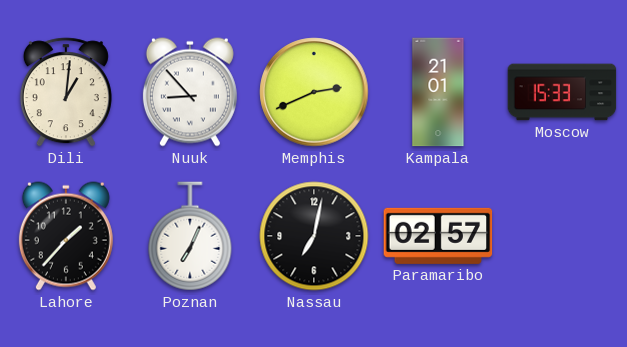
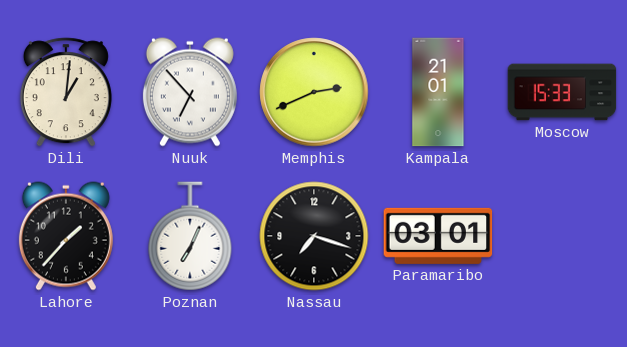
Nuuk: 8:53 -> 6:53
Nassau: 7:02 -> 7:18
Paramaribo: 02:57 -> 03:01
